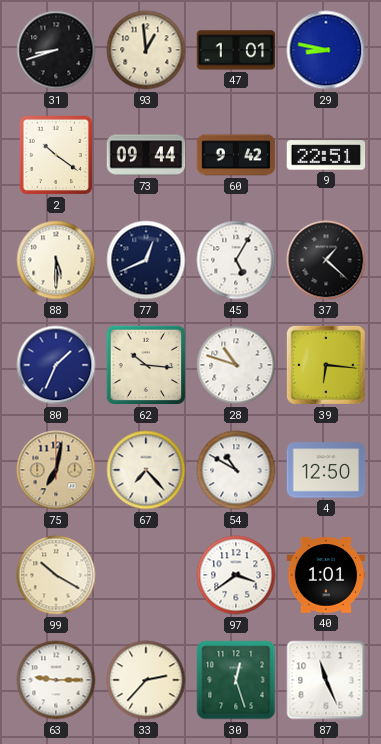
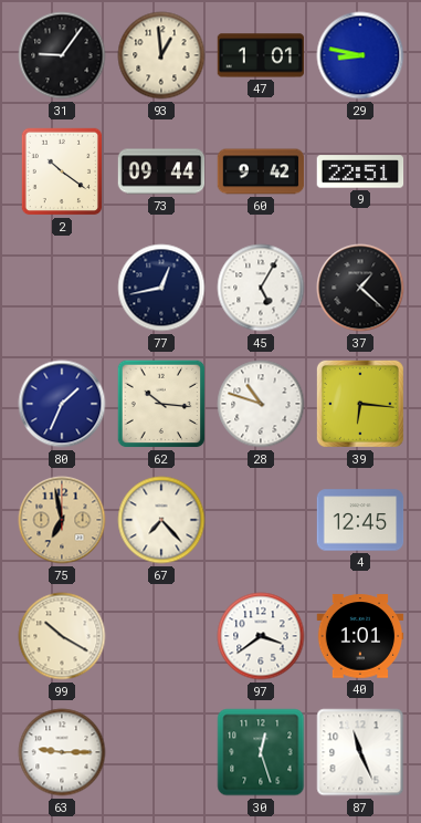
31: 8:42 -> 9:06
88: 5:30 -> none
77: 12:41 -> 12:43
75: 7:02 -> 6:58
54: 10:50 -> none
4: 12:50 -> 12:45
33: 2:37 -> none
